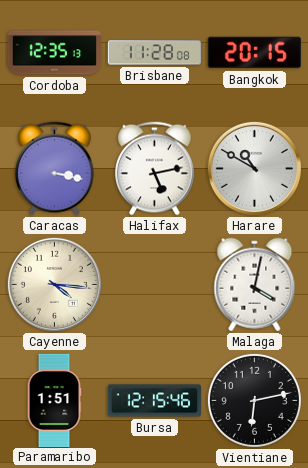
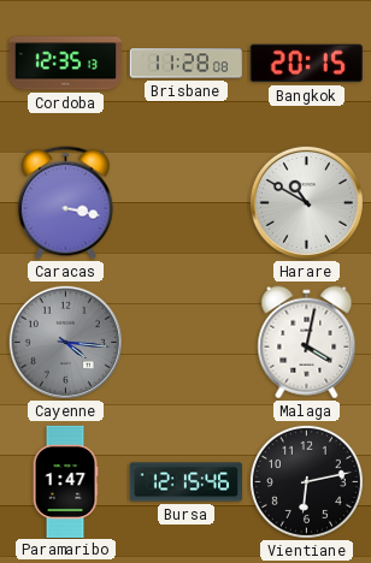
Halifax: 5:13 -> none
Cayenne dial: cream -> grey
Paramaribo: 1:51 -> 1:47
